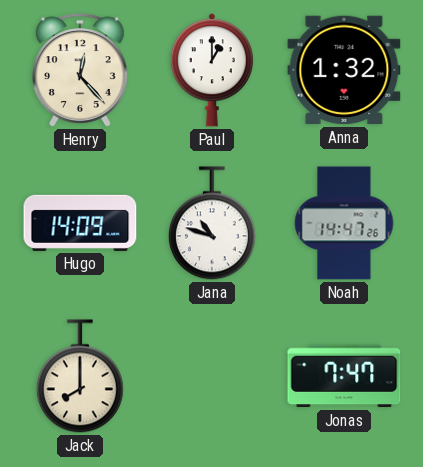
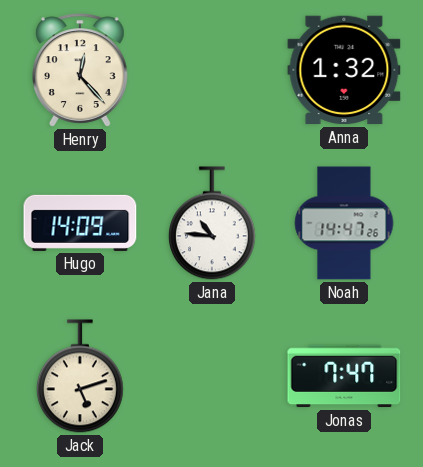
Paul: 1:00 -> none
Jana: 10:48 -> 10:46
Jack: 8:00 -> 5:12
